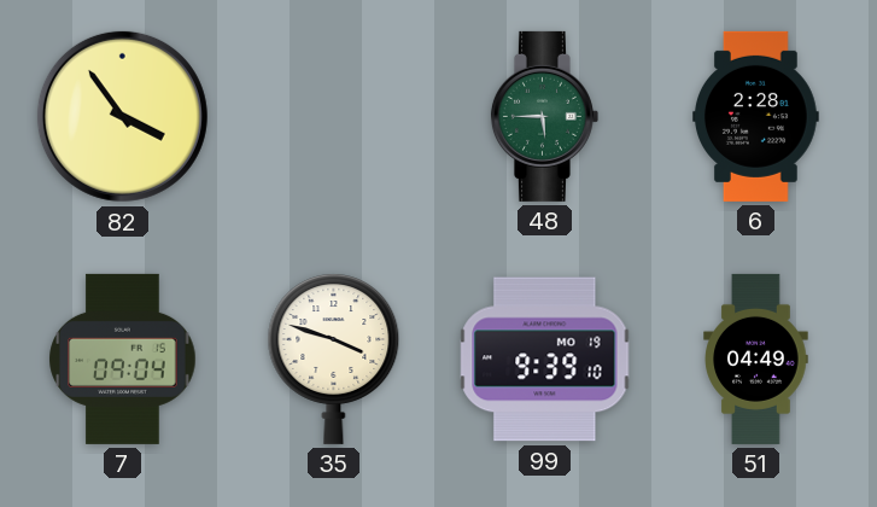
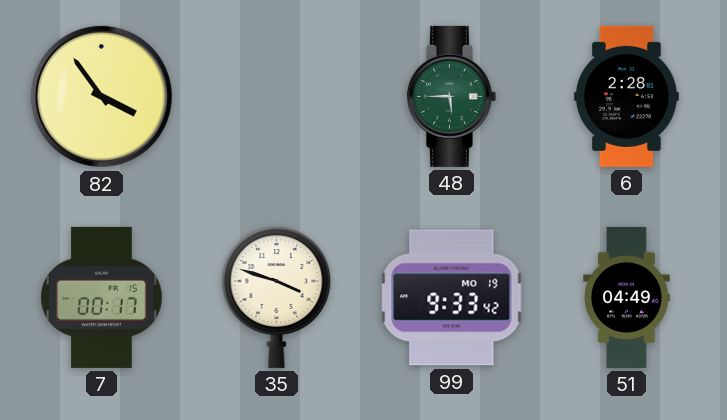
7: 09:04 -> 00:17
99: 9:39 -> 9:33
